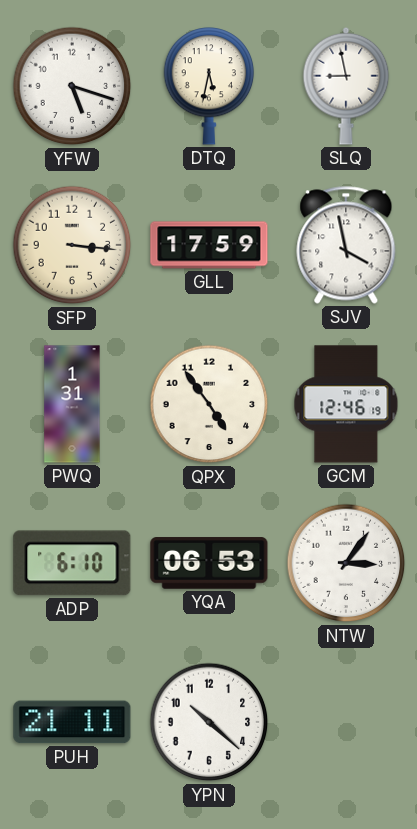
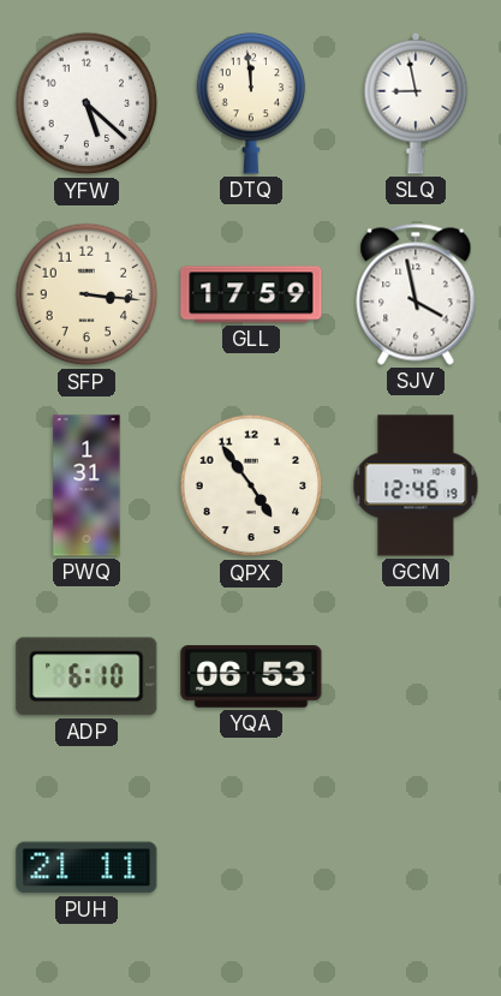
YFW: 5:18 -> 5:22
DTQ: 5:32 -> 11:59
NTW: 3:06 -> none
YPN: 10:22 -> none
